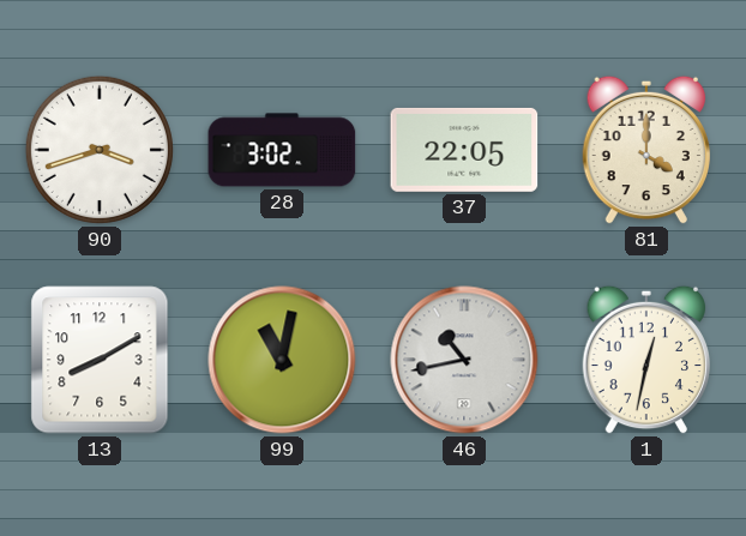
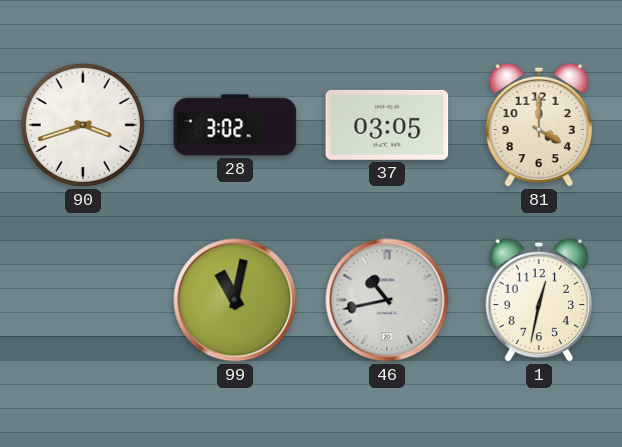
37: 22:05 -> 03:05
13: 8:10 -> none
